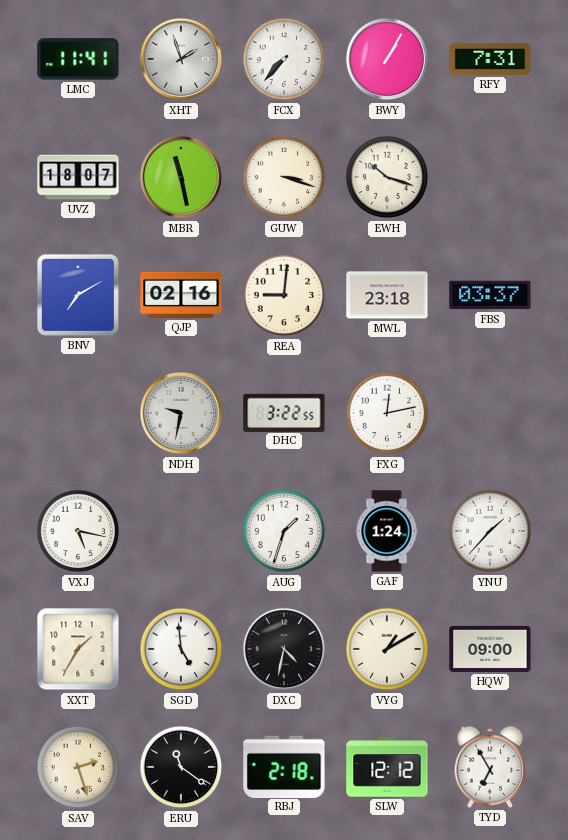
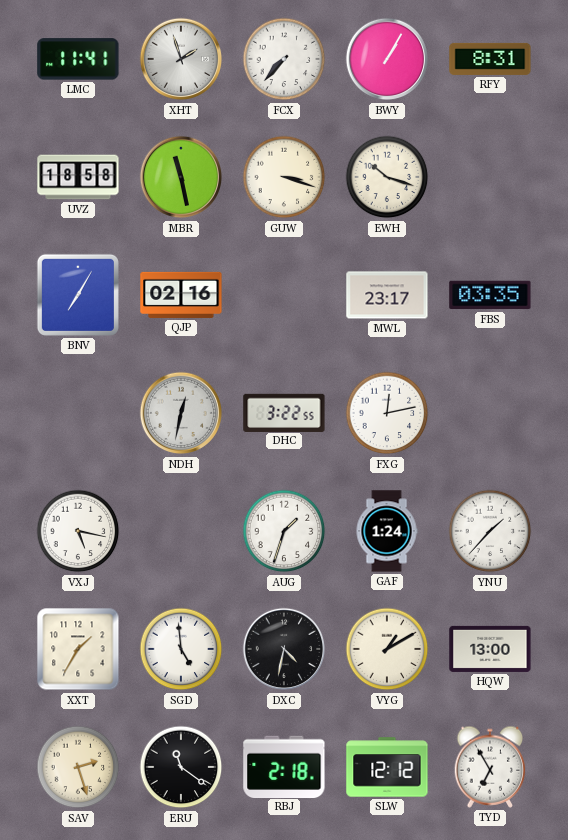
RFY: 7:31 -> 8:31
UVZ: 18:07 -> 18:58
BNV: 7:10 -> 7:05
REA: 9:01 -> none
MWL: 23:18 -> 23:17
FBS: 03:37 -> 03:35
NDH: 9:32 -> 12:32
HQW: 09:00 -> 13:00
